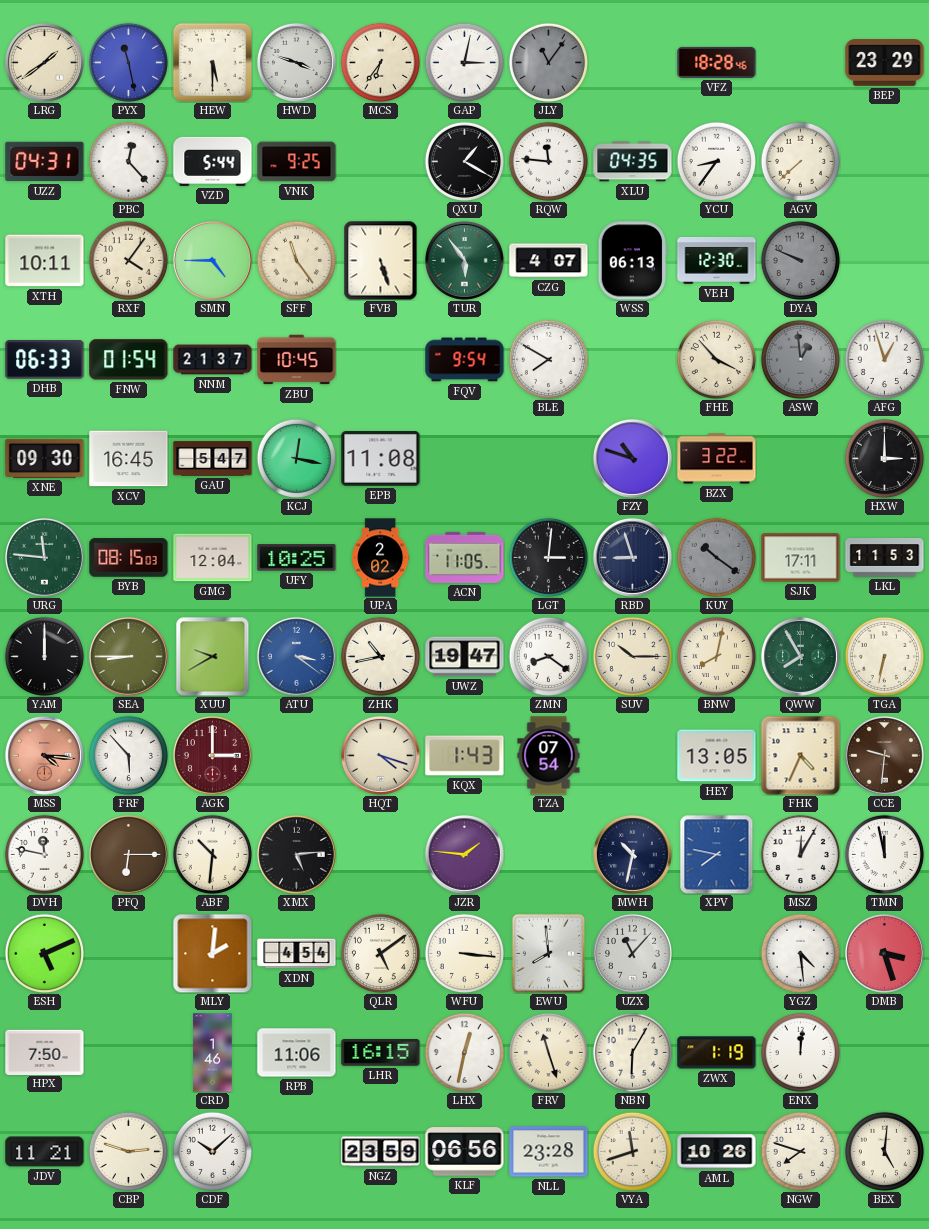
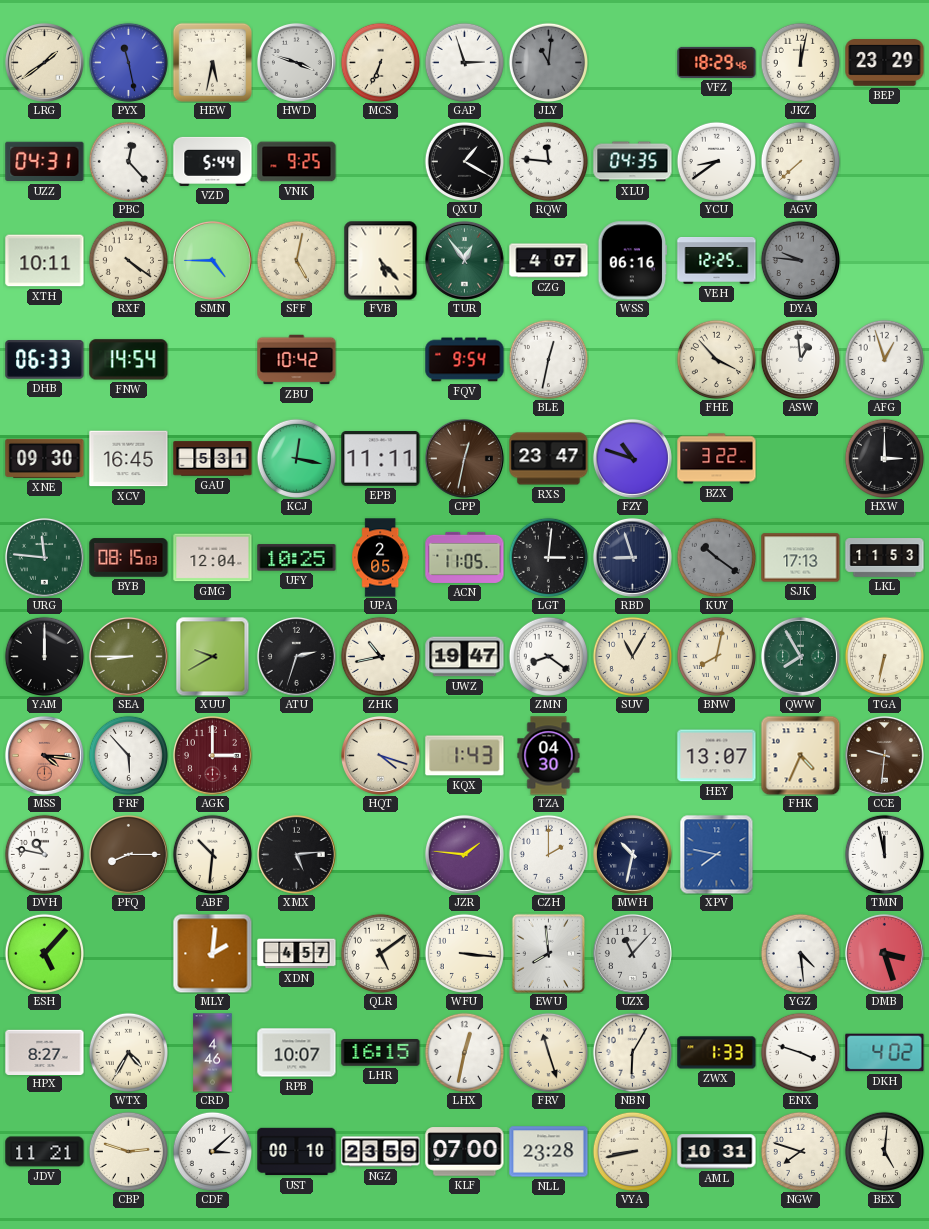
HEW: 5:30 -> 5:32
MCS: 6:36 -> 6:34
GAP: 3:02 -> 2:57
JLY: 11:06 -> 11:01
VFZ: 18:28 -> 18:29
JKZ: none -> 12:02
YCU: 8:36 -> 8:39
RXF: 4:06 -> 4:21
SFF: 11:24 -> 5:02
FVB: 5:27 -> 5:23
TUR: 5:54 -> 12:54
WSS: 06:13 -> 06:16
VEH: 12:30 -> 12:25
DYA: 9:49 -> 9:46
FNW: 01:54 -> 14:54
NNM: 21:37 -> none
ZBU: 10:45 -> 10:42
BLE: 7:50 -> 12:32
ASW dial: grey -> white
GAU: 5:47 -> 5:31
EPB: 11:08 -> 11:11
CPP: none -> 12:32
RXS: none -> 23:47
UPA: 2:02 -> 2:05
SJK: 17:11 -> 17:13
ATU: 3:21 -> 2:33
ATU dial: blue -> black
SUV: 10:15 -> 11:05
TZA: 07:54 -> 04:30
HEY: 13:05 -> 13:07
DVH: 11:47 -> 10:47
PFQ: 6:15 -> 8:15
CZH: none -> 2:00
MSZ: 12:05 -> none
ESH: 5:11 -> 5:07
XDN: 4:54 -> 4:57
HPX: 7:50 -> 8:27
WTX: none -> 4:35
CRD: 1:46 -> 4:46
RPB: 11:06 -> 10:07
ZWX: 1:19 -> 1:33
ENX: 12:01 -> 3:48
DKH: none -> 4:02
CDF: 10:08 -> 3:08
UST: none -> 00:10
KLF: 06:56 -> 07:00
VYA: 11:42 -> 8:43
AML: 10:26 -> 10:31
